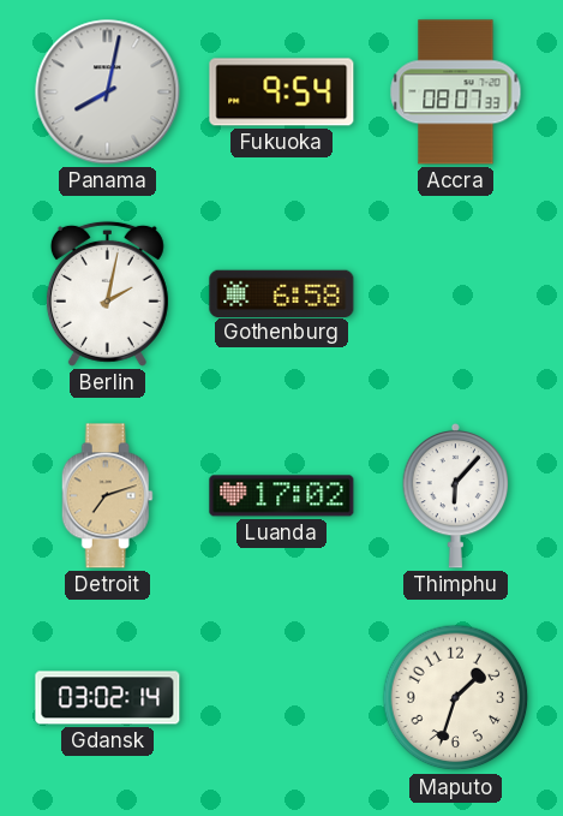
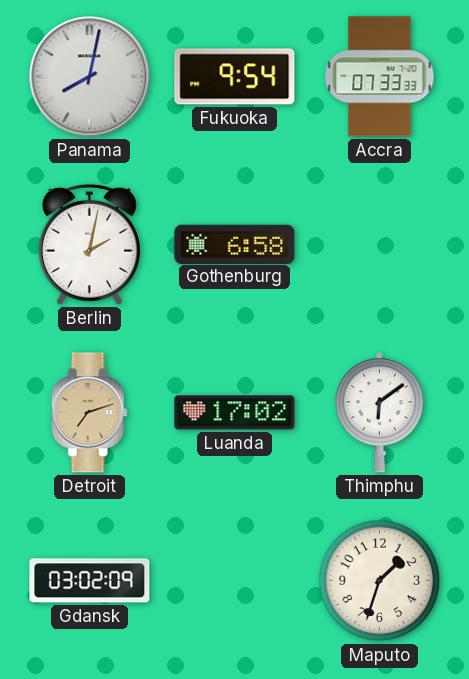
Accra: 08:07 -> 07:33
Thimphu: 6:07 -> 6:09
Gdansk: 03:02:14 -> 03:02:09
